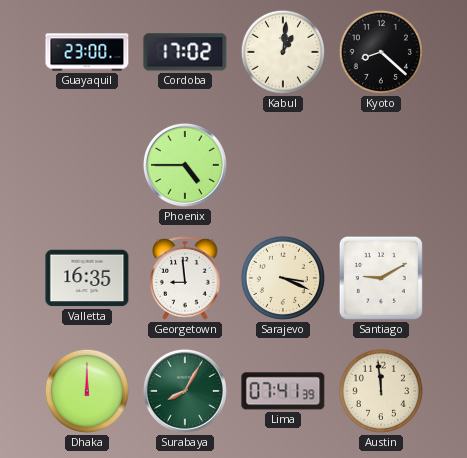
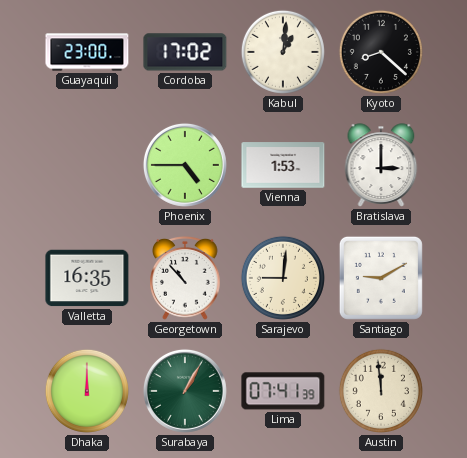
Vienna: none -> 1:53
Bratislava: none -> 3:00
Georgetown: 8:59 -> 10:53
Sarajevo: 3:19 -> 9:01
Surabaya: 8:05 -> 1:05
